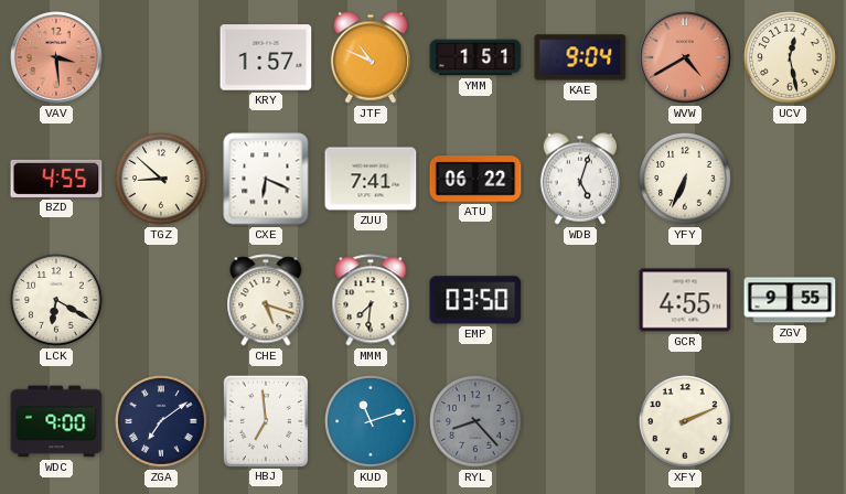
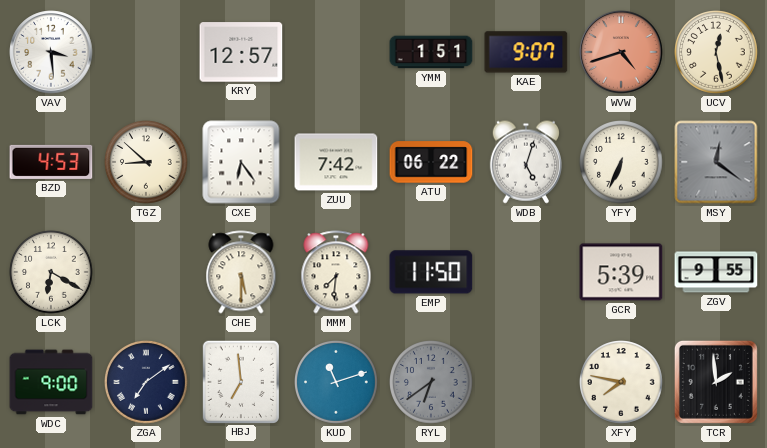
VAV dial: salmon -> white
KRY: 1:57 -> 12:57
JTF: 10:49 -> none
KAE: 9:04 -> 9:07
WVW: 4:40 -> 4:42
BZD: 4:55 -> 4:53
CXE: 6:19 -> 6:24
ZUU: 7:41 -> 7:42
MSY: none -> 12:21
CHE: 5:18 -> 5:30
EMP: 03:50 -> 11:50
GCR: 4:55 -> 5:39
RYL: 8:23 -> 6:39
XFY: 2:11 -> 7:47
TCR: none -> 1:59
